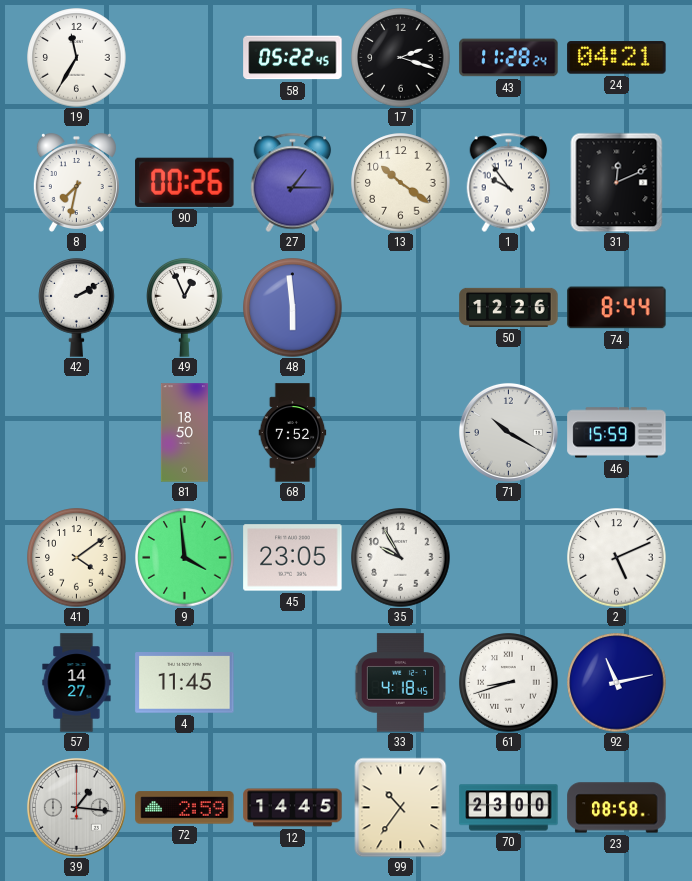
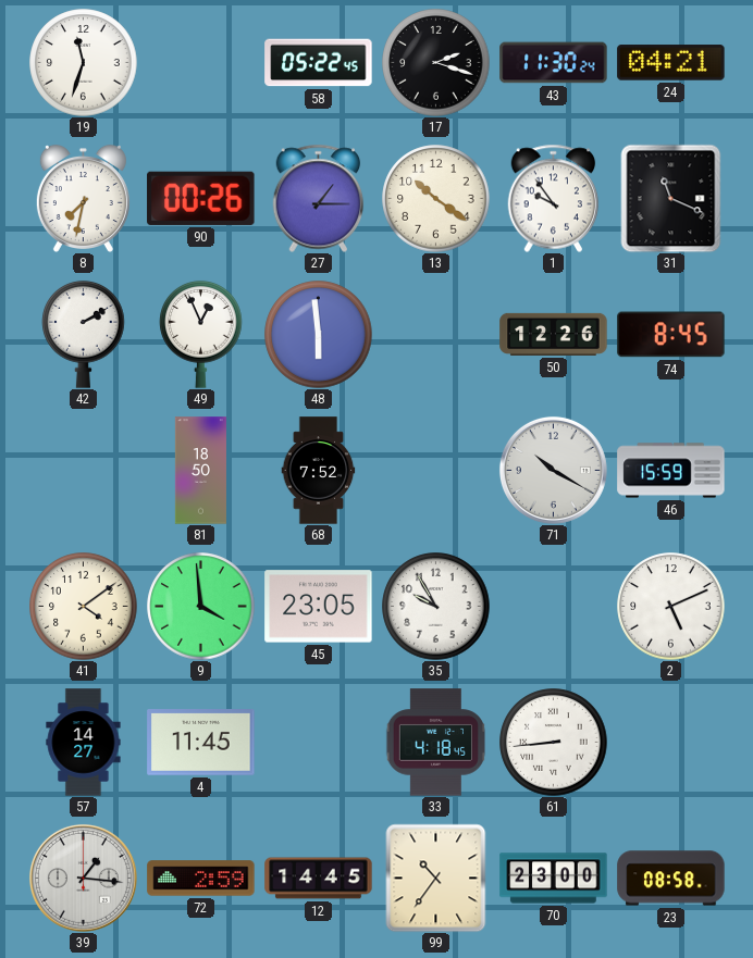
19: 11:35 -> 11:33
43: 11:28 -> 11:30
31: 12:11 -> 11:19
74: 8:44 -> 8:45
61: 8:42 -> 8:44
92: 11:13 -> none
